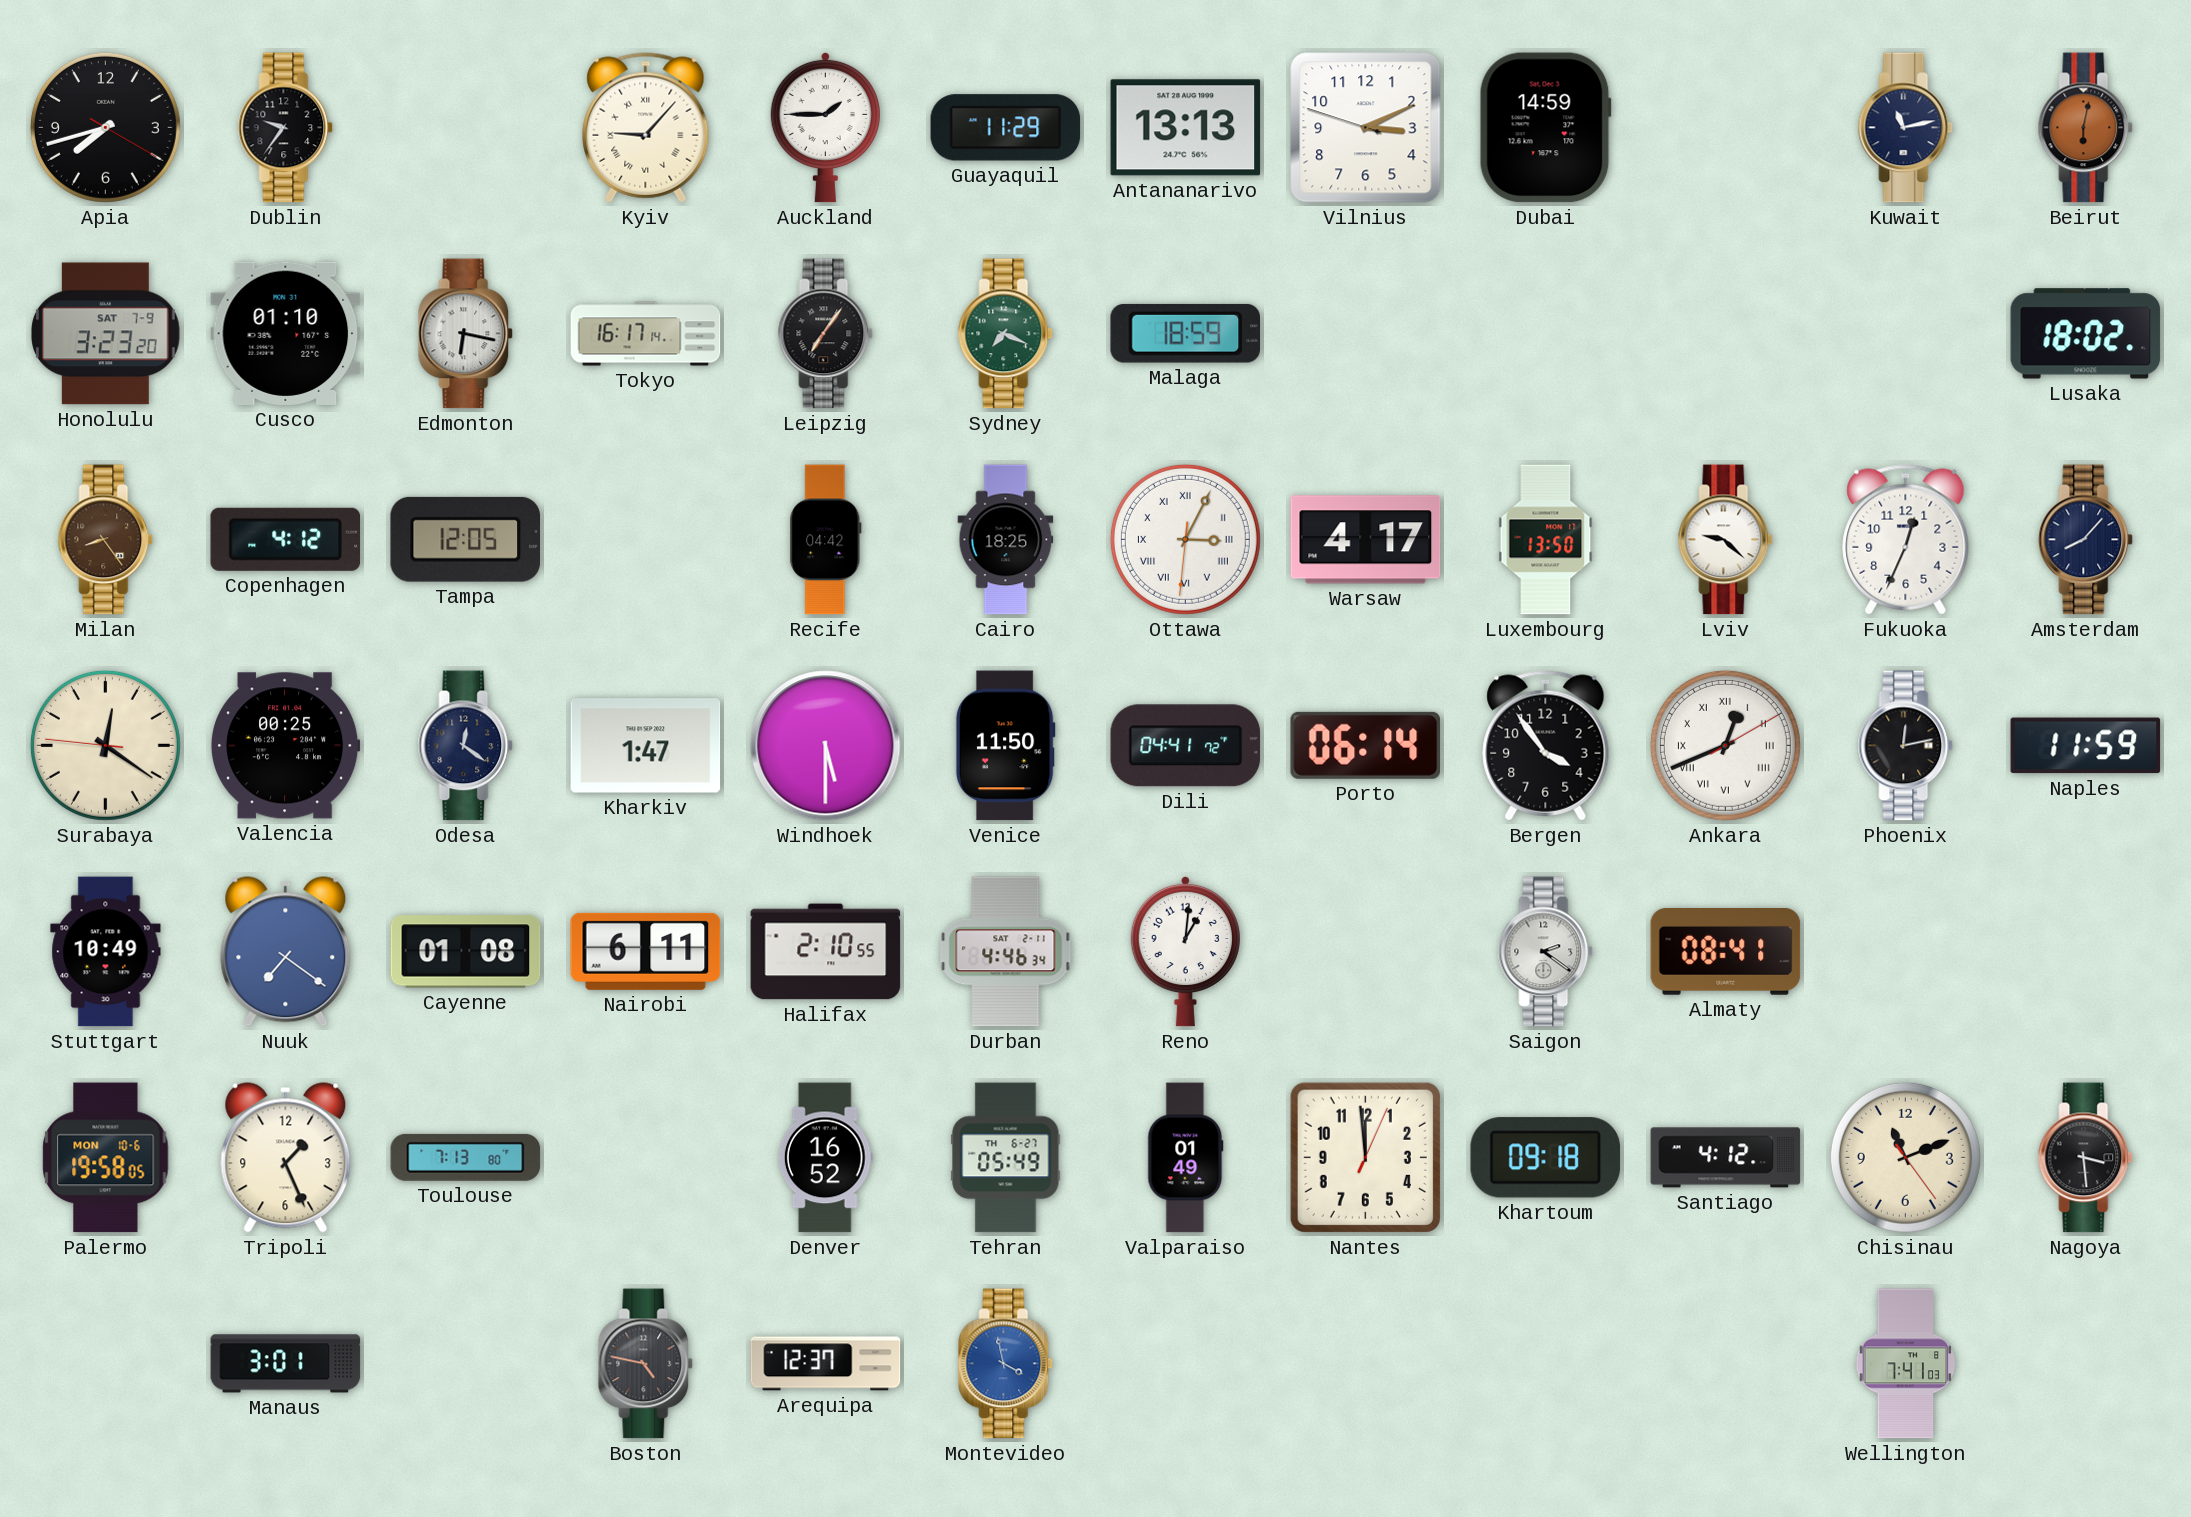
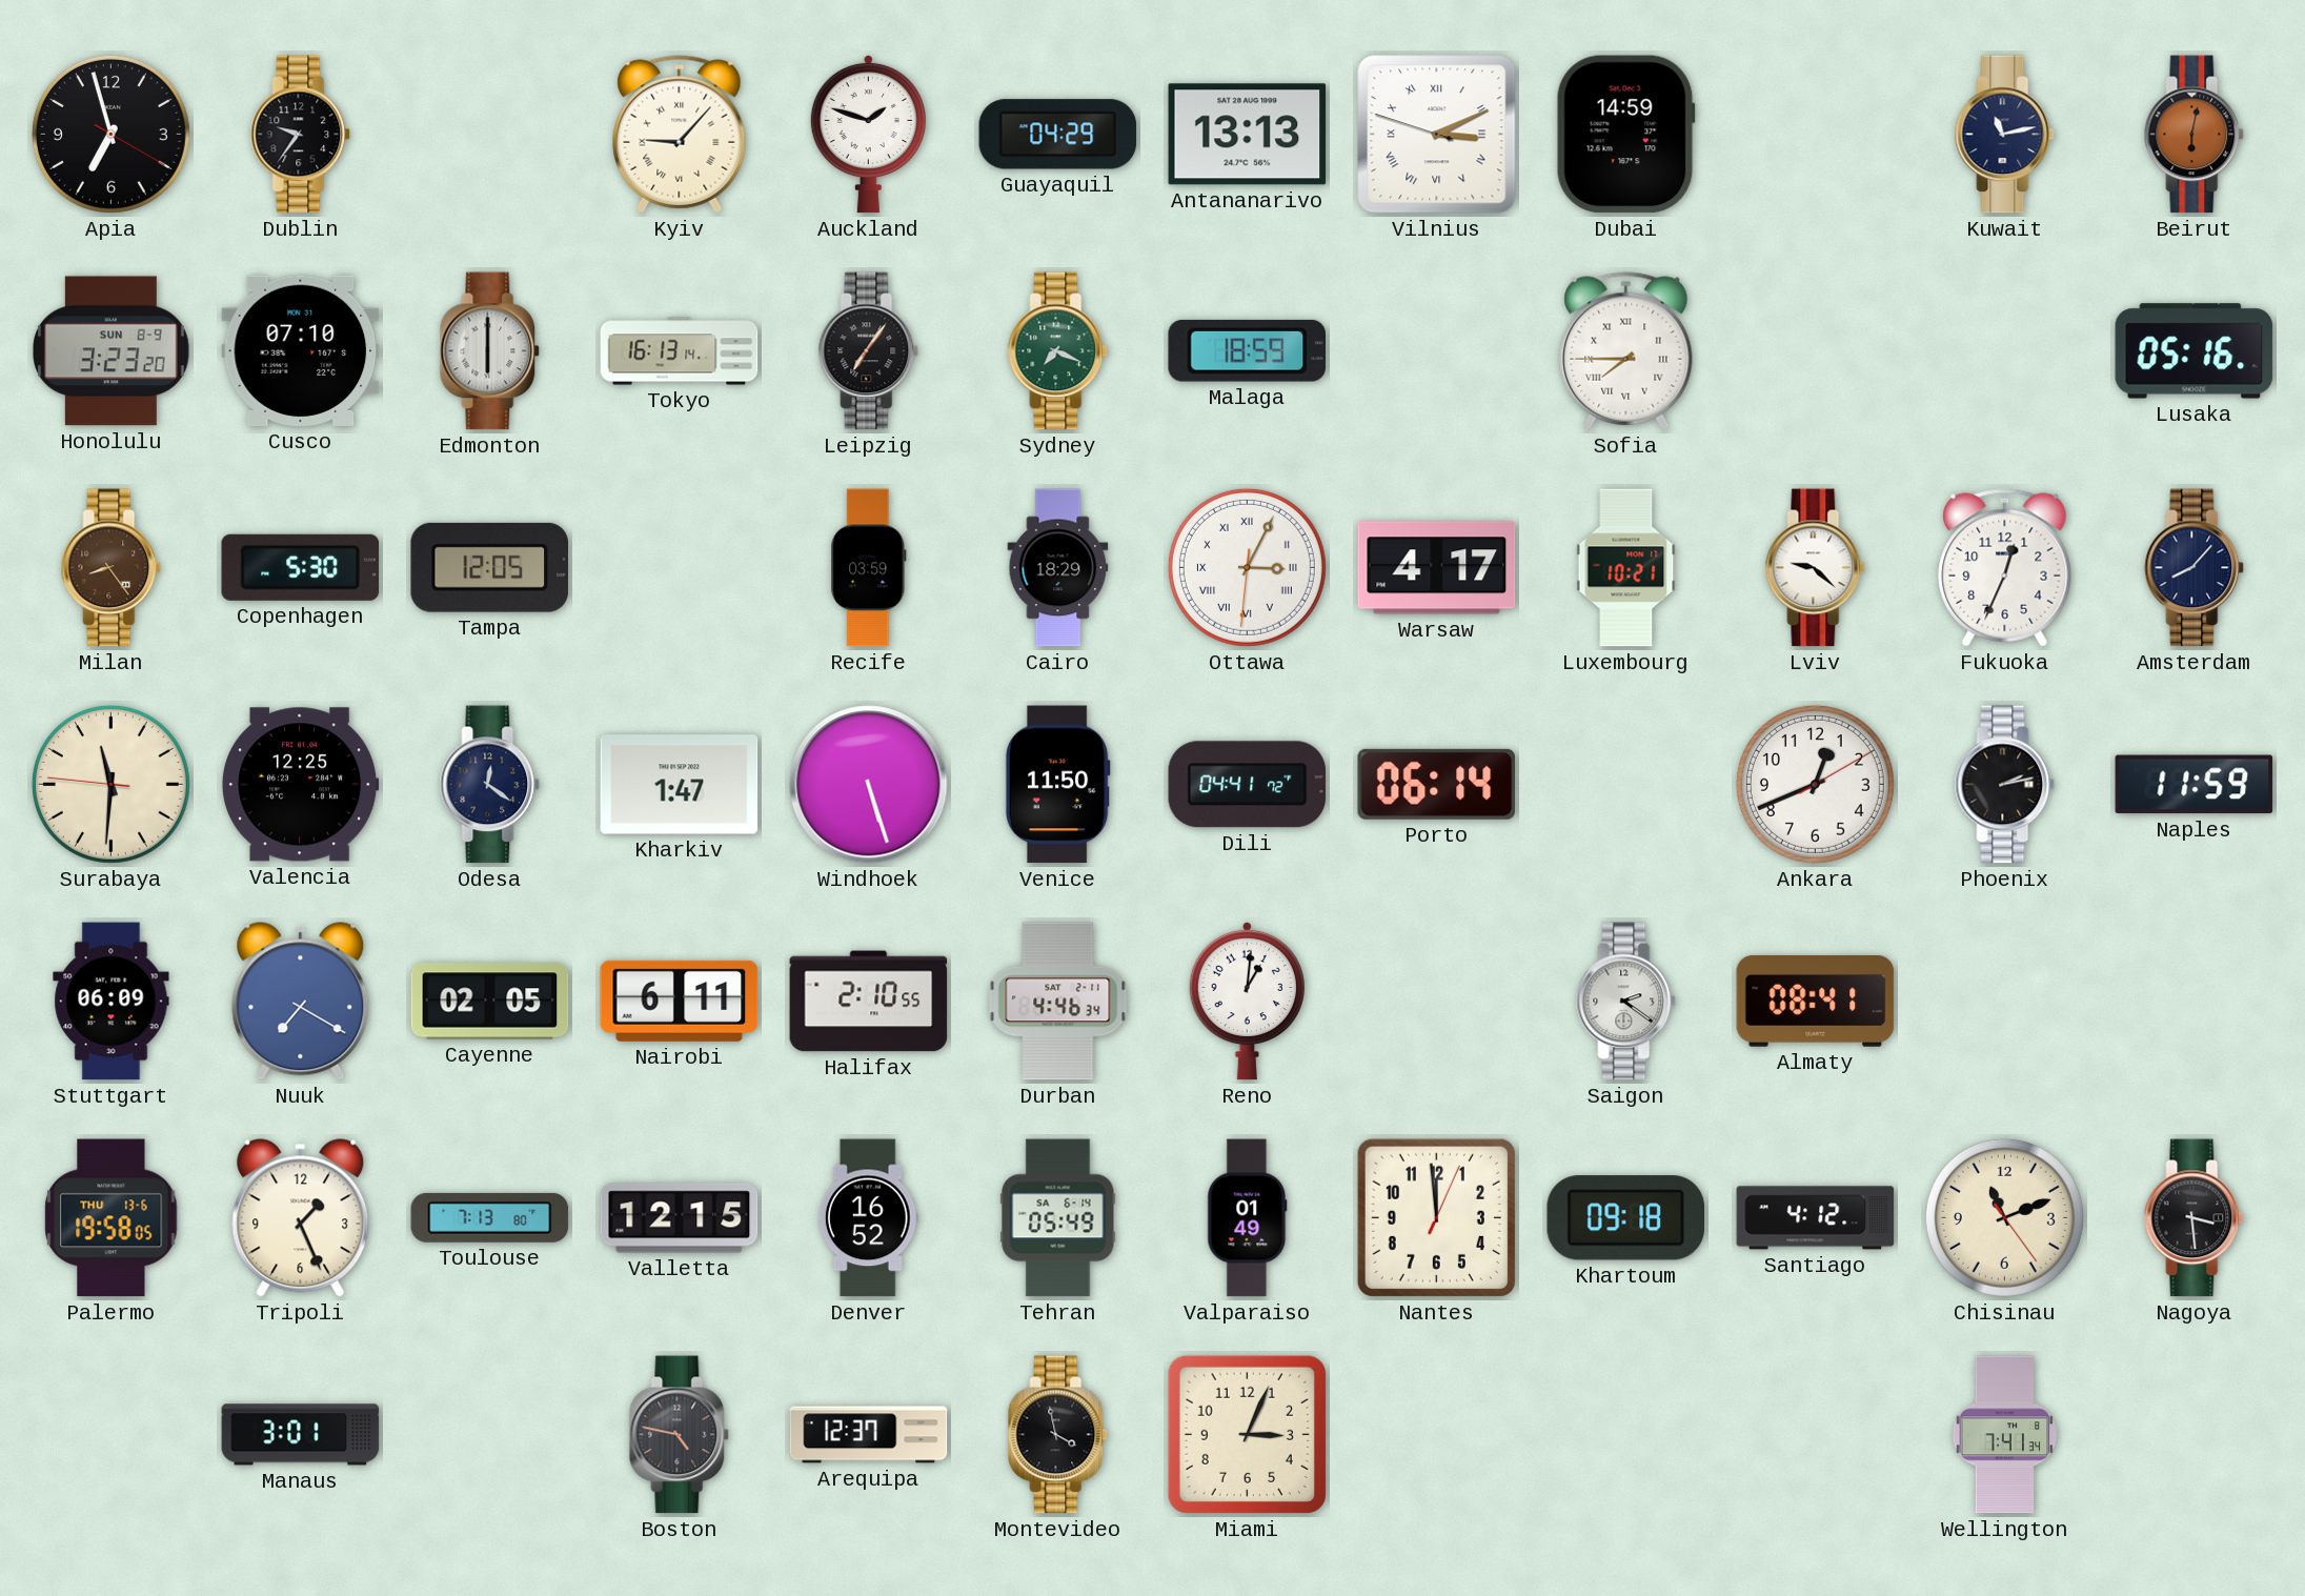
Apia: 7:42 -> 6:57
Auckland: 1:45 -> 1:48
Guayaquil: 11:29 -> 04:29
Vilnius numerals: Arabic -> Roman
Honolulu date: SAT 7-9 -> SUN 8-9
Cusco: 01:10 -> 07:10
Edmonton: 6:17 -> 6:00
Tokyo: 16:17 -> 16:13
Sofia: none -> 7:45
Lusaka: 18:02 -> 05:16
Copenhagen: 4:12 -> 5:30
Recife: 04:42 -> 03:59
Cairo: 18:25 -> 18:29
Luxembourg: 13:50 -> 10:21
Surabaya: 12:20 -> 11:30
Valencia: 00:25 -> 12:25
Windhoek: 5:30 -> 5:27
Bergen: 3:54 -> none
Ankara numerals: Roman -> Arabic
Phoenix: 12:13 -> 2:13
Stuttgart: 10:49 -> 06:09
Nuuk: 7:21 -> 7:20
Cayenne: 01:08 -> 02:05
Palermo date: MON 10-6 -> THU 13-6
Valletta: none -> 12:15
Tehran date: TH 6-27 -> SA 6-14
Montevideo dial: blue -> black
Miami: none -> 3:04
Wellington: 7:41:03 -> 7:41:34
